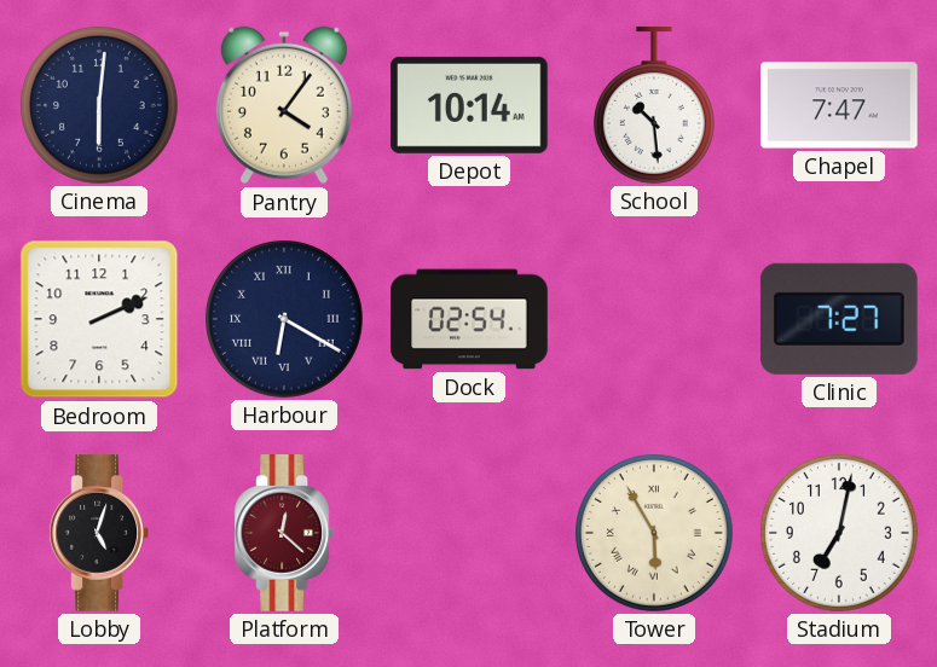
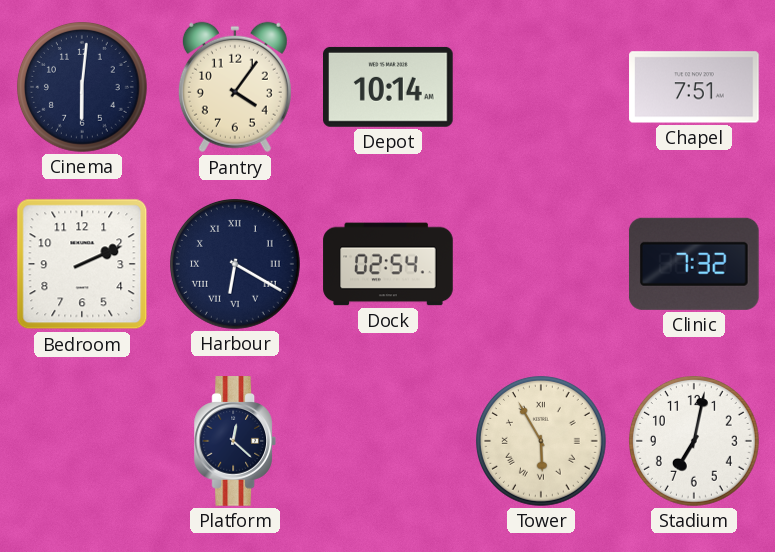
School: 10:29 -> none
Chapel: 7:47 -> 7:51
Clinic: 7:27 -> 7:32
Lobby: 5:03 -> none
Platform dial: burgundy -> navy
